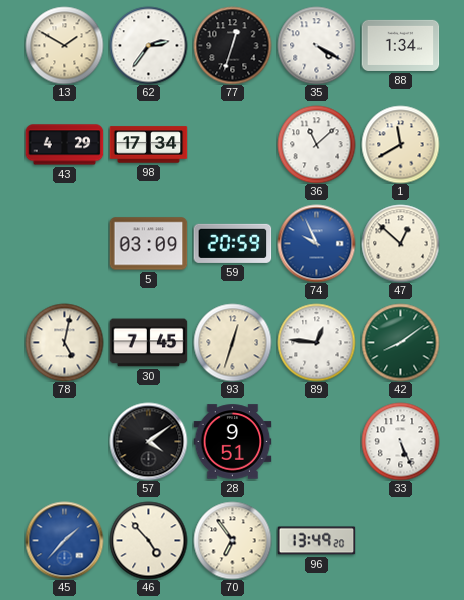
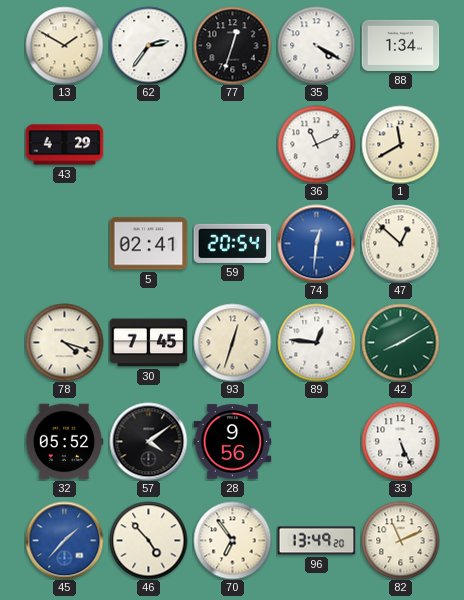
98: 17:34 -> none
36: 11:08 -> 11:11
5: 03:09 -> 02:41
59: 20:59 -> 20:54
74: 9:56 -> 12:31
78: 5:02 -> 4:18
42: 8:09 -> 8:10
32: none -> 05:52
28: 9:51 -> 9:56
82: none -> 11:11
